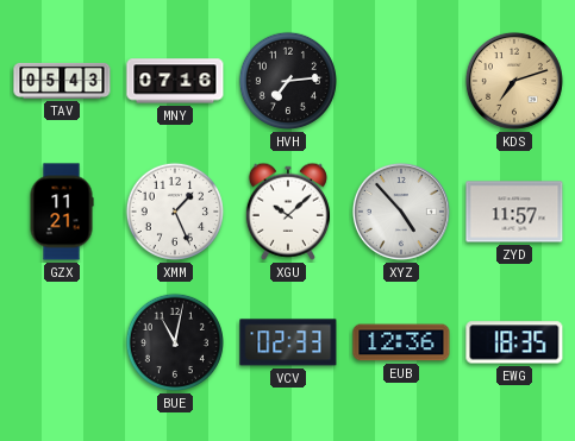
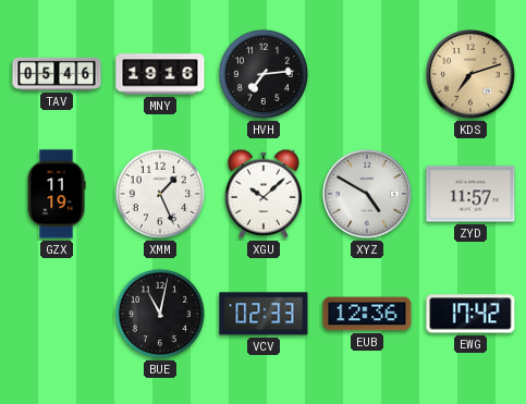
TAV: 05:43 -> 05:46
MNY: 07:16 -> 19:16
GZX: 11:21 -> 11:19
XYZ: 4:53 -> 4:50
EWG: 18:35 -> 17:42
